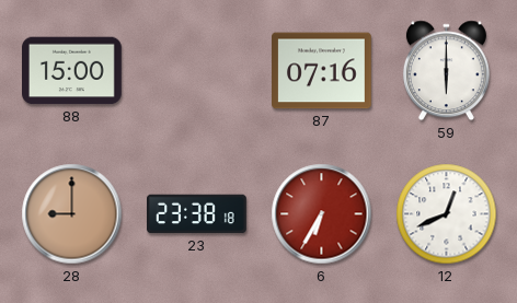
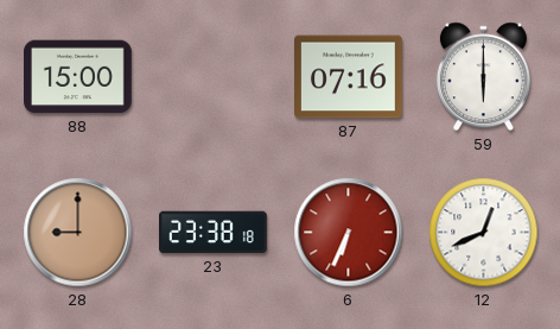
6: 6:35 -> 6:34
